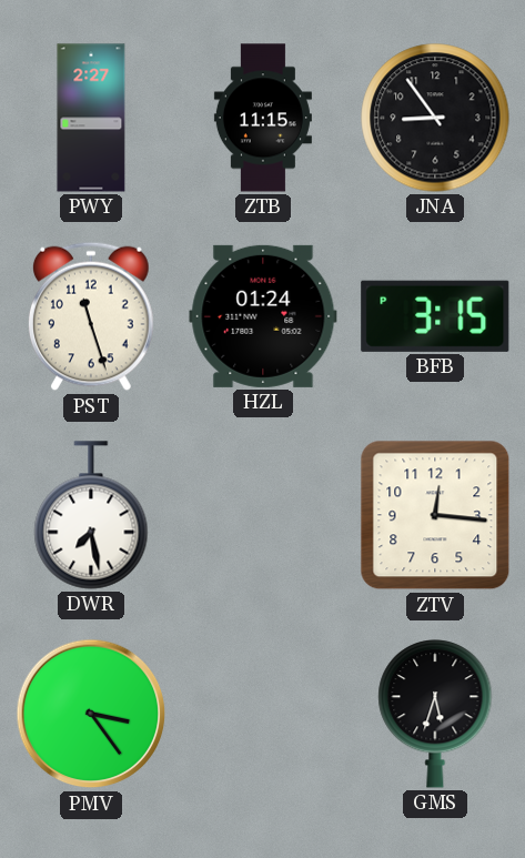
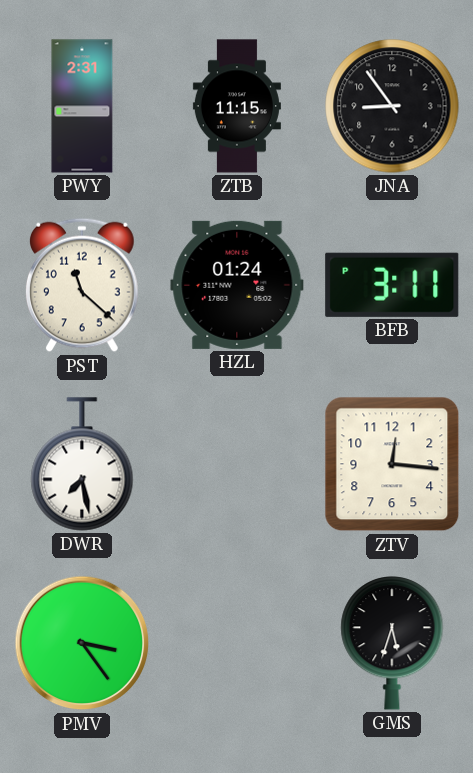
PWY: 2:27 -> 2:31
PST: 11:27 -> 11:22
BFB: 3:15 -> 3:11
